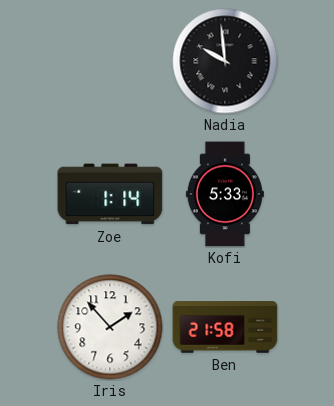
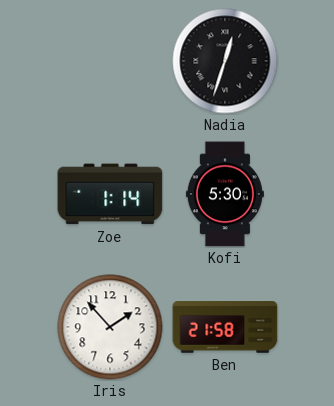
Nadia: 9:59 -> 12:33
Kofi: 5:33 -> 5:30
